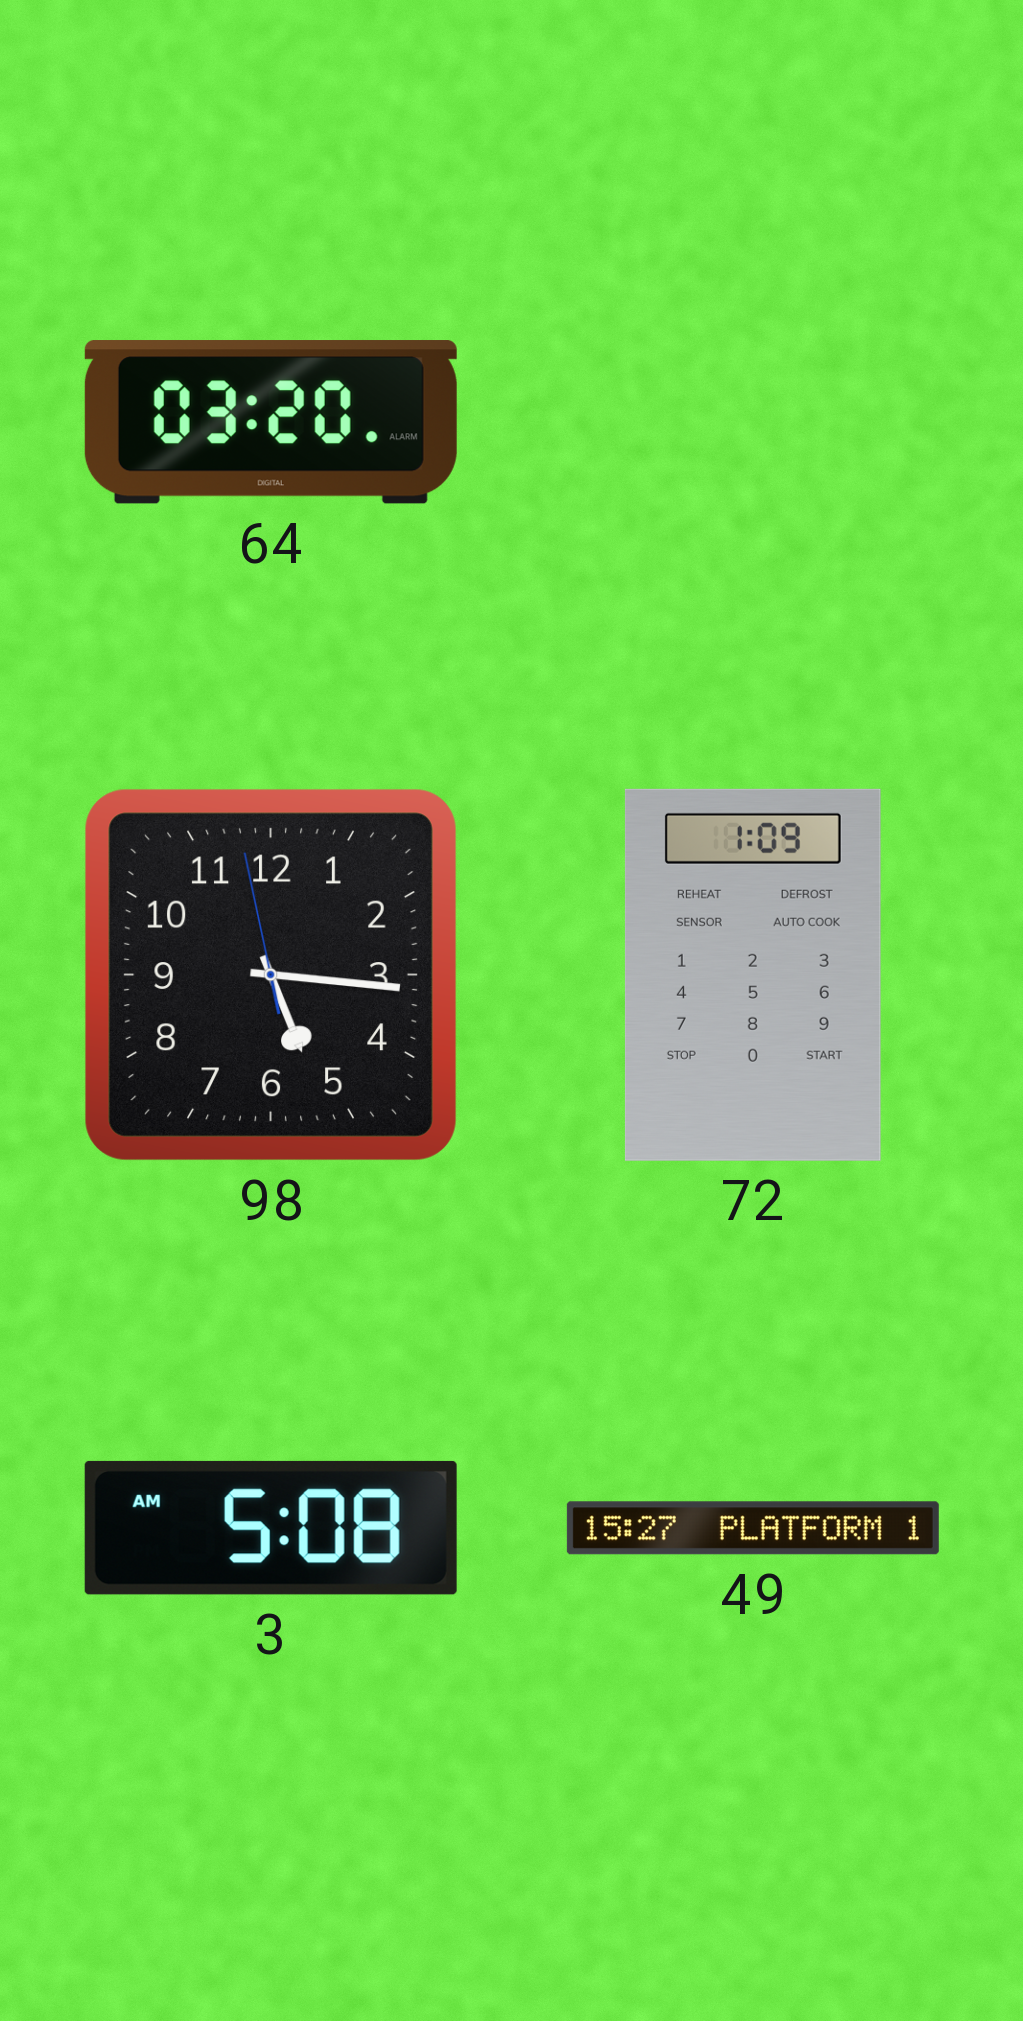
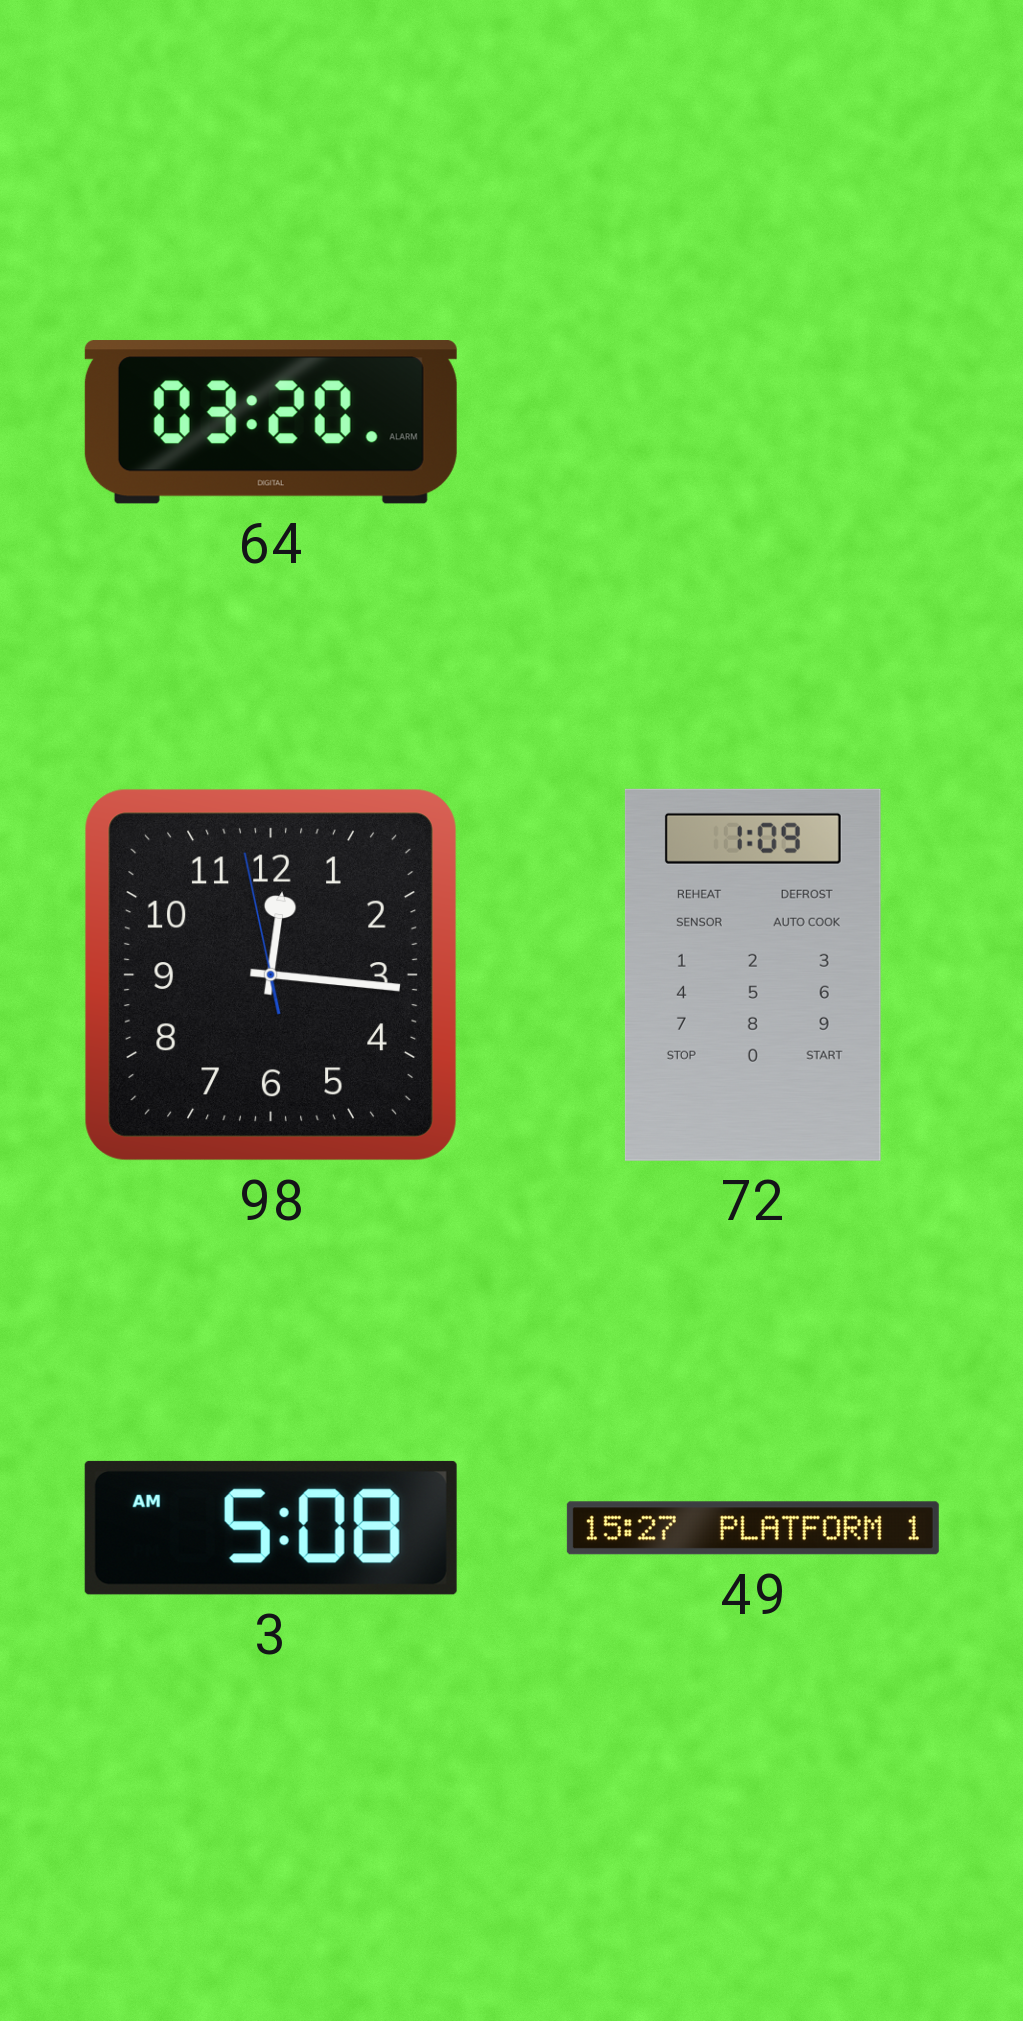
98: 5:15 -> 12:15
